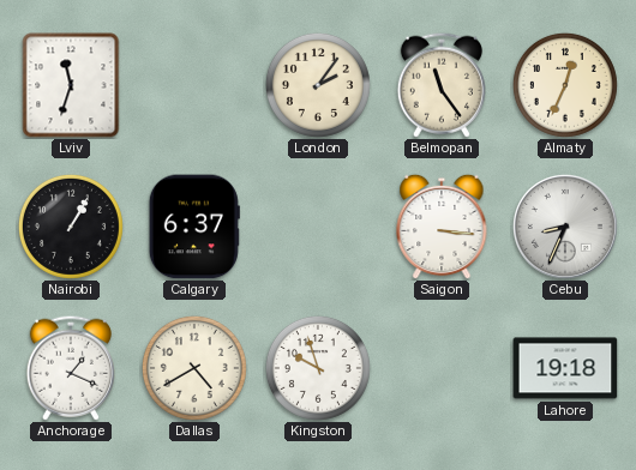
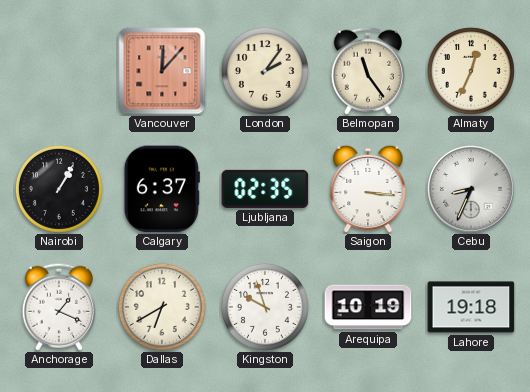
Lviv: 11:33 -> none
Vancouver: none -> 12:07
Ljubljana: none -> 02:35
Dallas: 4:40 -> 6:40
Arequipa: none -> 10:19
